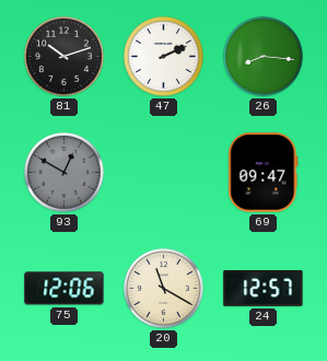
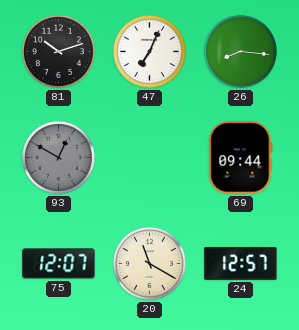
47: 2:11 -> 7:04
69: 09:47 -> 09:44
75: 12:06 -> 12:07
